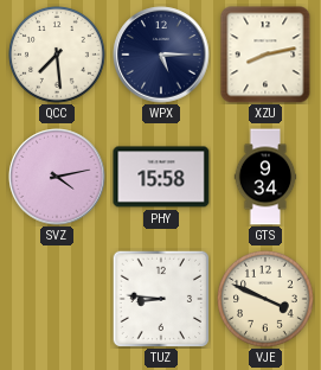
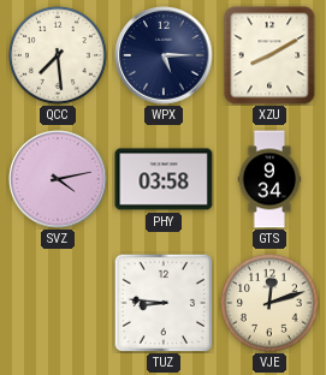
XZU: 8:13 -> 8:10
PHY: 15:58 -> 03:58
VJE: 3:49 -> 12:12
